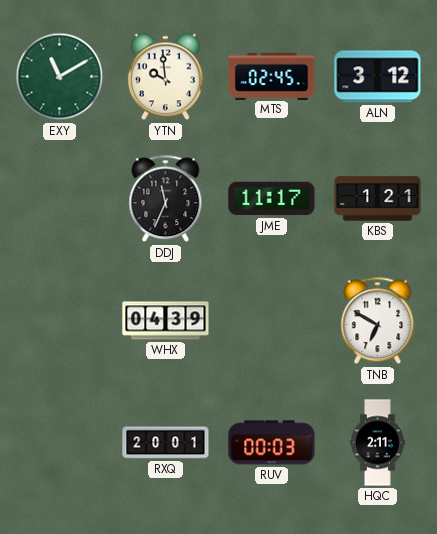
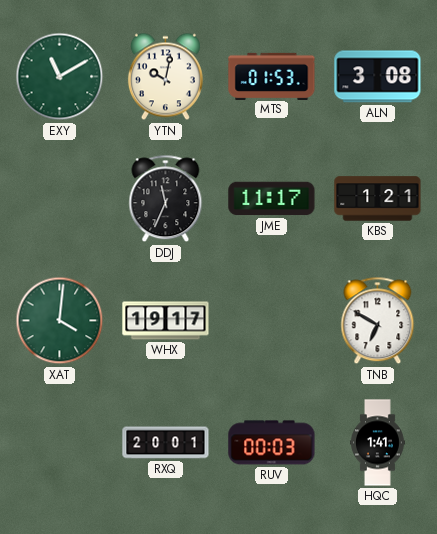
YTN: 9:59 -> 10:02
MTS: 02:45 -> 01:53
ALN: 3:12 -> 3:08
XAT: none -> 4:01
WHX: 04:39 -> 19:17
HQC: 2:11 -> 1:41
